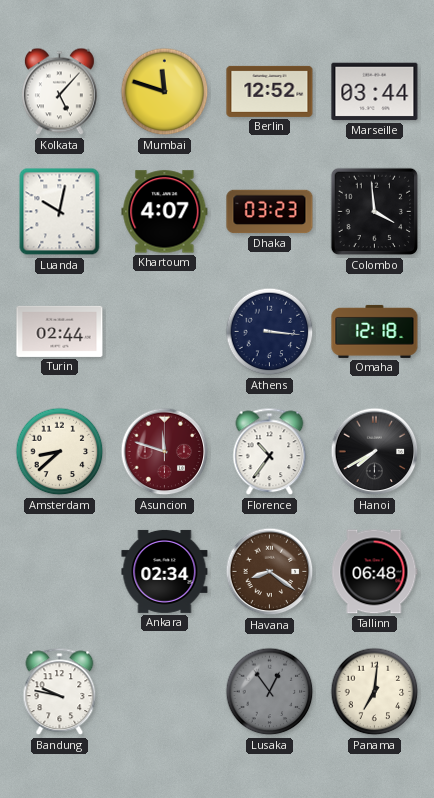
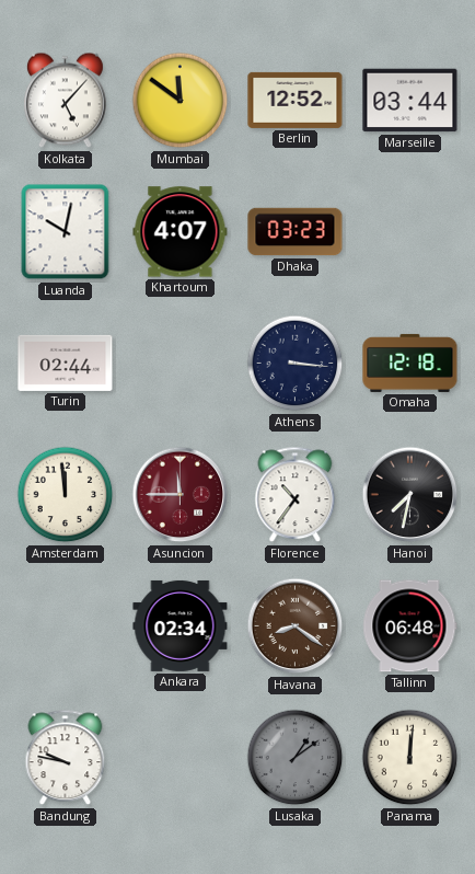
Mumbai: 11:48 -> 11:51
Colombo: 3:59 -> none
Amsterdam: 8:38 -> 11:59
Asuncion: 11:48 -> 11:45
Hanoi: 7:40 -> 7:32
Lusaka: 12:54 -> 1:09
Panama: 7:01 -> 12:01
